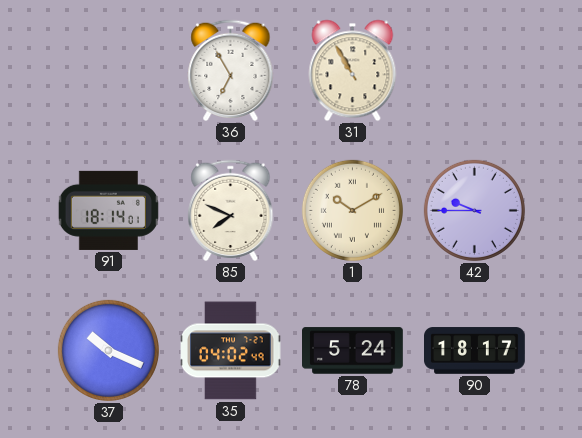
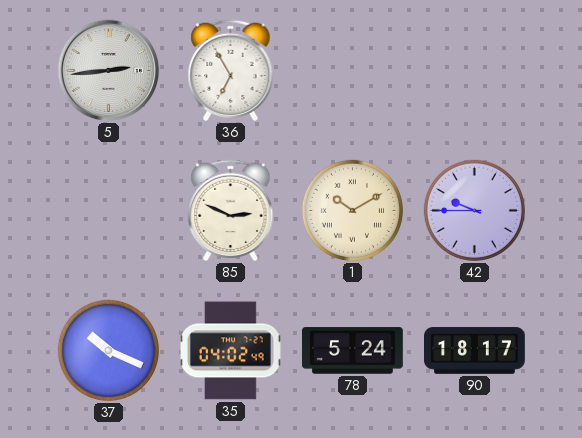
5: none -> 2:44
31: 10:55 -> none
91: 18:14 -> none
85: 7:49 -> 2:49
